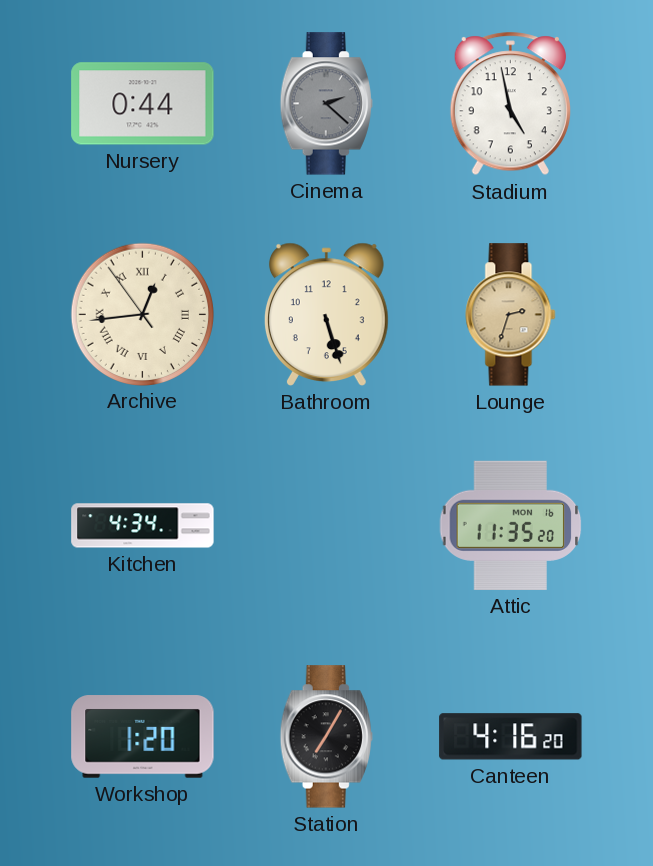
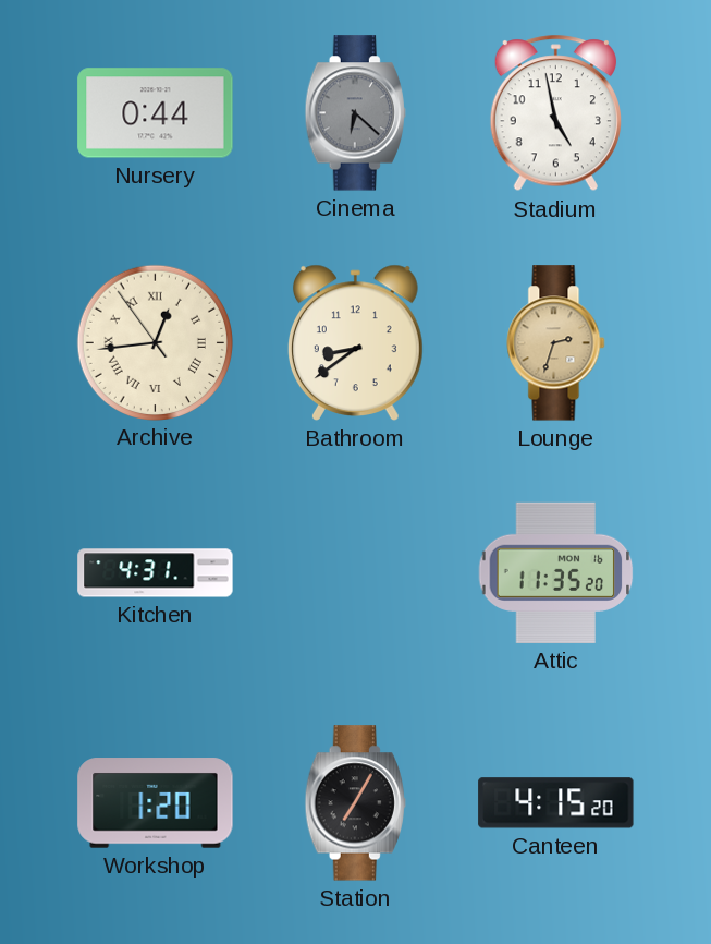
Cinema: 2:22 -> 6:22
Bathroom: 5:27 -> 8:39
Kitchen: 4:34 -> 4:31
Canteen: 4:16 -> 4:15
